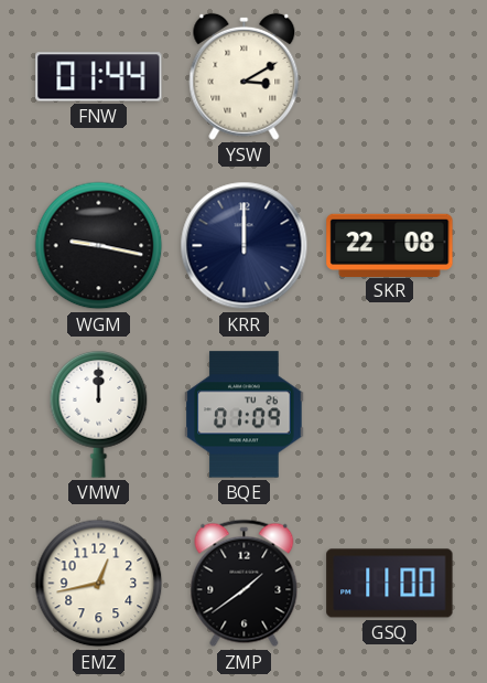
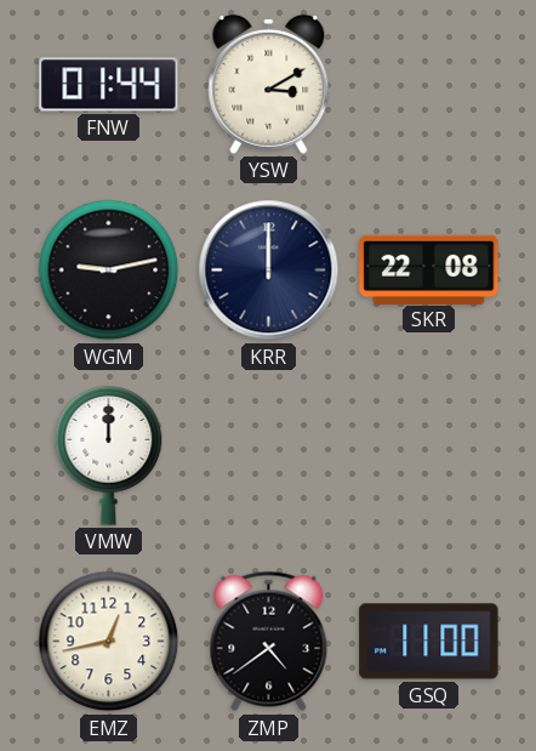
WGM: 9:17 -> 9:13
BQE: 01:09 -> none
ZMP: 1:39 -> 4:39
